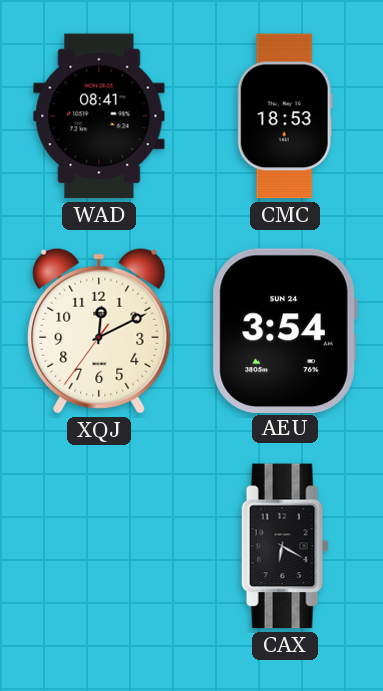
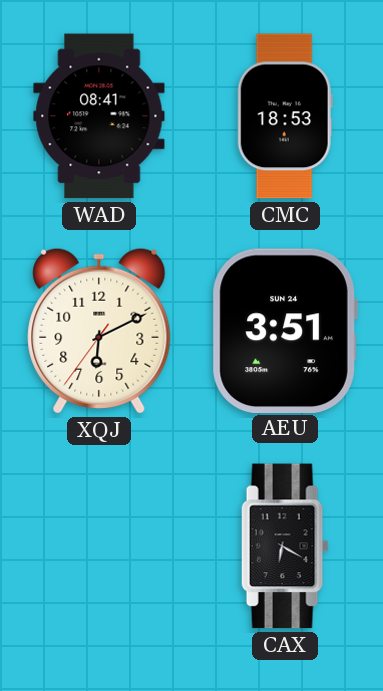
XQJ: 12:10 -> 6:10
AEU: 3:54 -> 3:51
